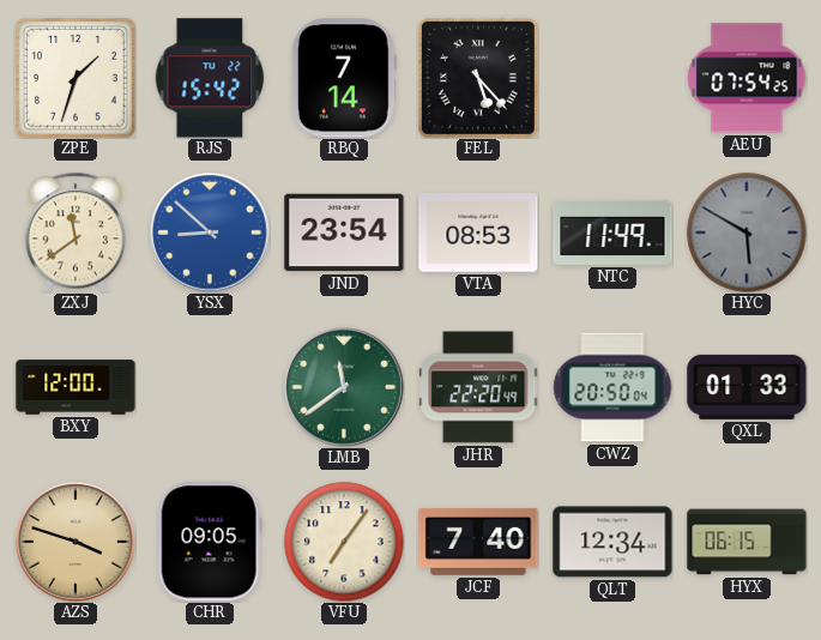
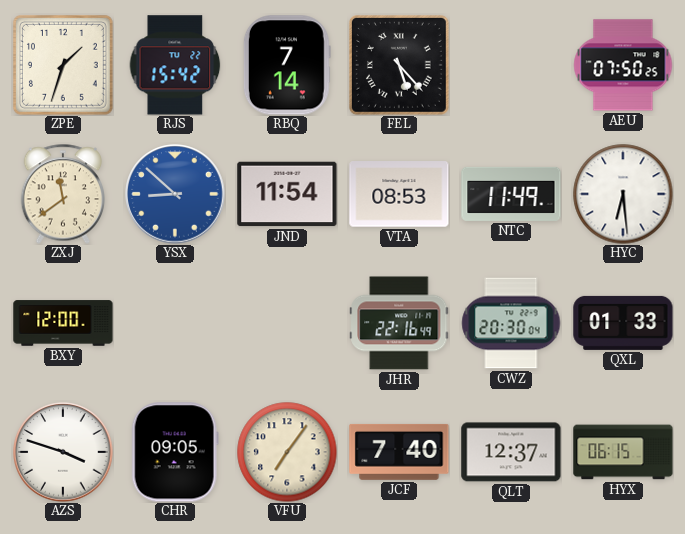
AEU: 07:54 -> 07:50
JND: 23:54 -> 11:54
HYC: 5:50 -> 6:29
HYC dial: grey -> white
LMB: 11:39 -> none
JHR: 22:20 -> 22:16
CWZ: 20:50 -> 20:30
AZS dial: champagne -> white
QLT: 12:34 -> 12:37
